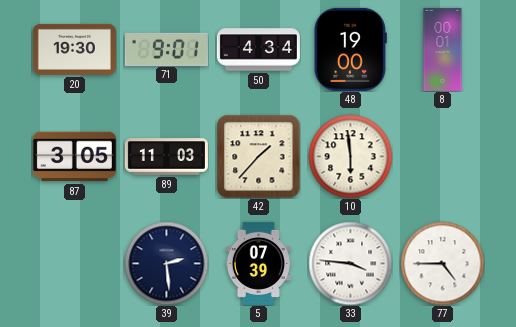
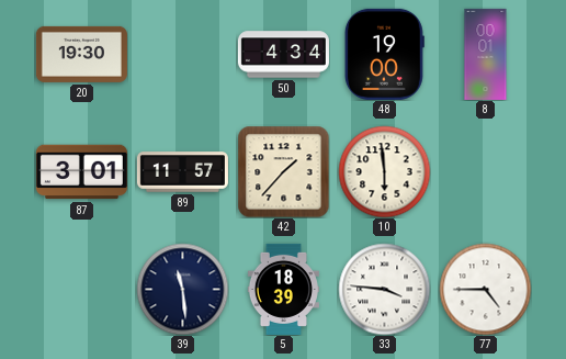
71: 9:01 -> none
87: 3:05 -> 3:01
89: 11:03 -> 11:57
39: 2:29 -> 11:29
5: 07:39 -> 18:39
